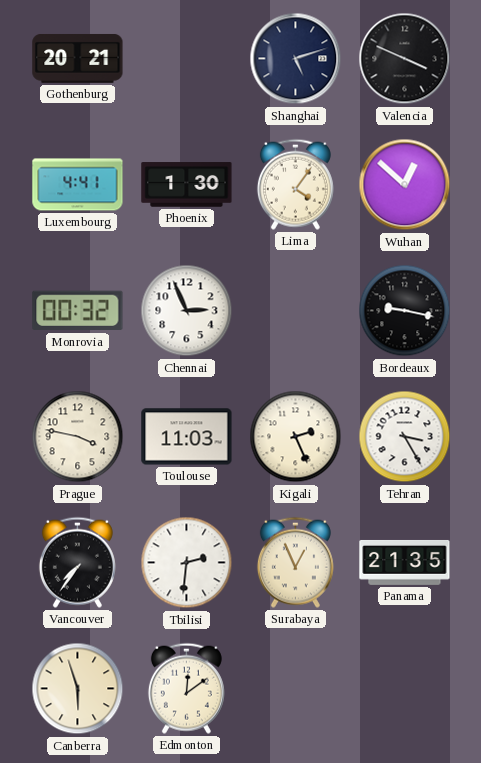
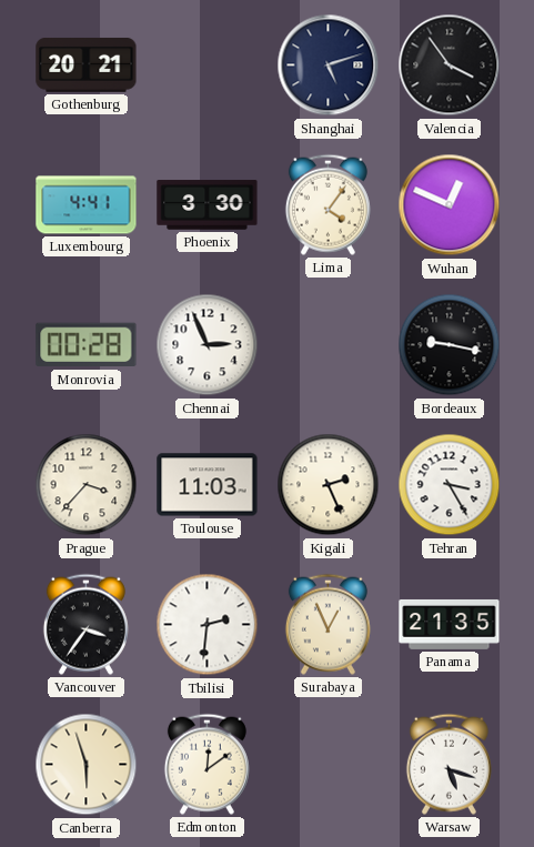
Valencia: 3:49 -> 3:54
Phoenix: 1:30 -> 3:30
Wuhan: 12:52 -> 12:49
Monrovia: 00:32 -> 00:28
Prague: 3:47 -> 3:37
Vancouver: 7:36 -> 3:36
Warsaw: none -> 5:18
